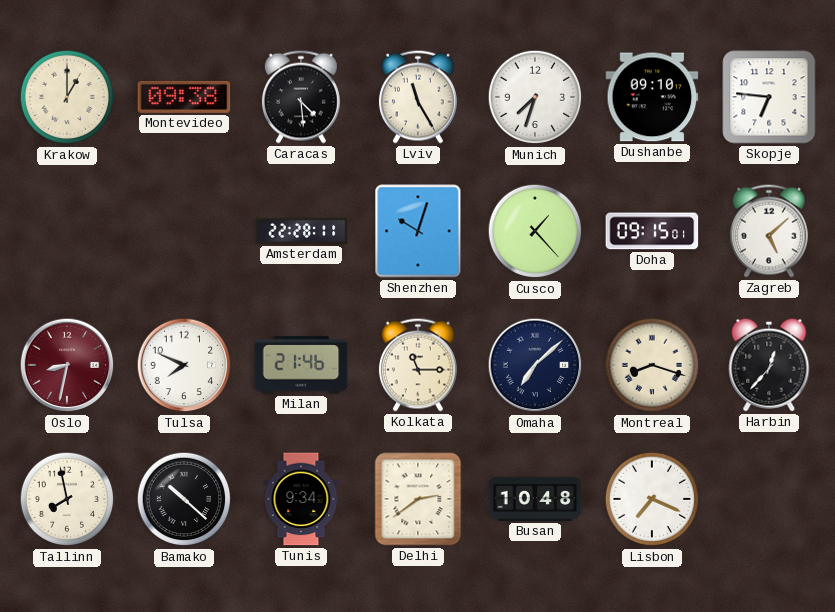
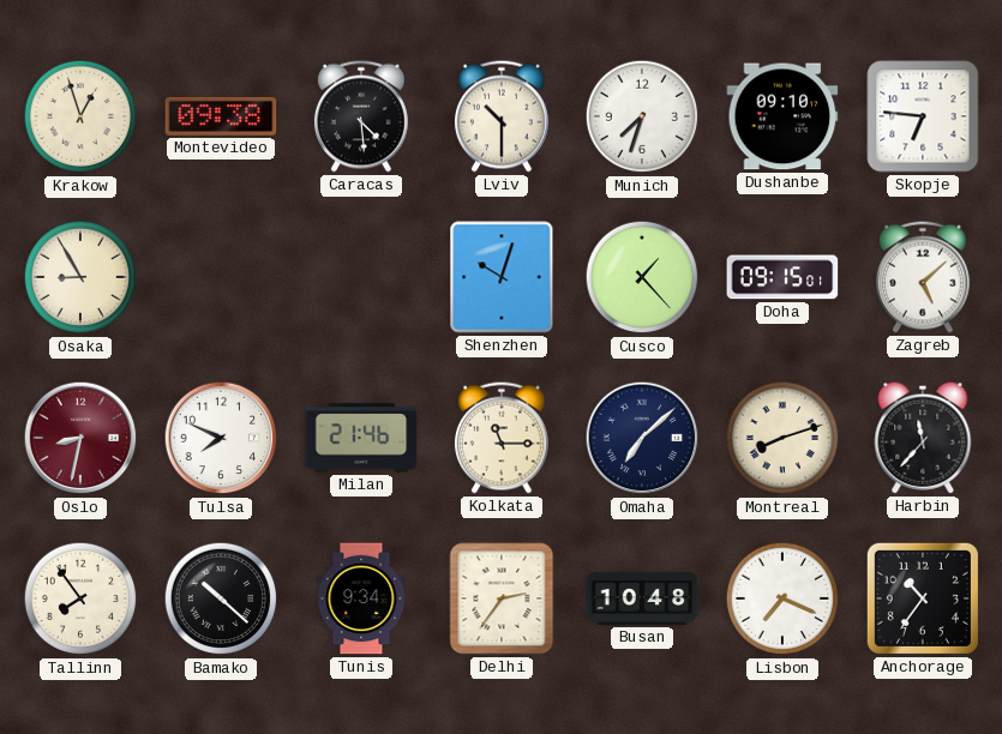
Krakow: 1:00 -> 12:57
Lviv: 11:25 -> 10:30
Osaka: none -> 8:55
Amsterdam: 22:28 -> none
Montreal: 8:18 -> 8:12
Harbin: 12:37 -> 11:37
Tallinn: 7:58 -> 7:54
Delhi: 2:39 -> 2:36
Anchorage: none -> 10:36
